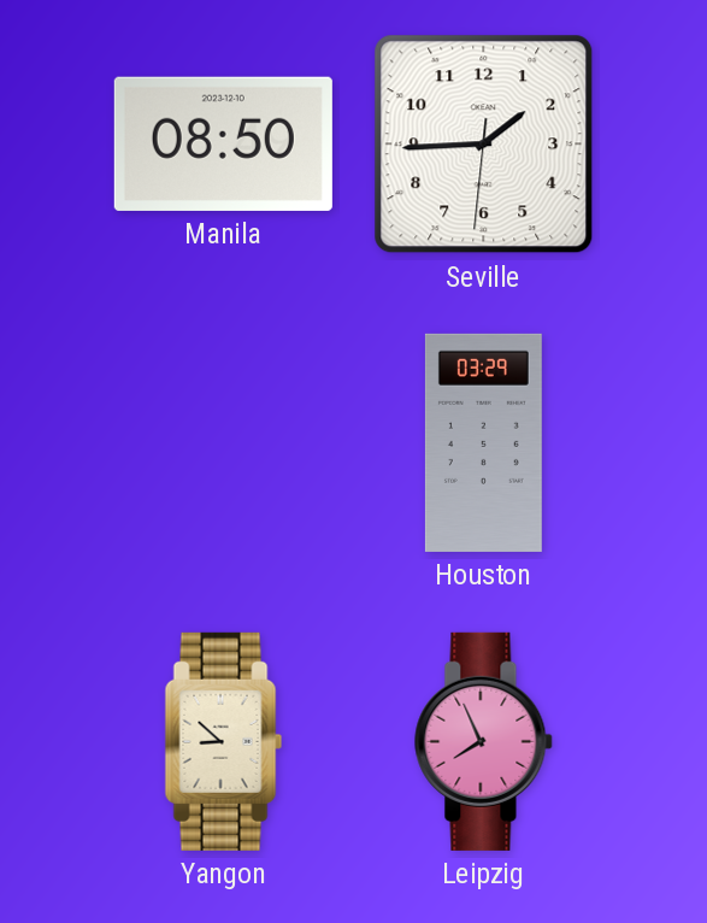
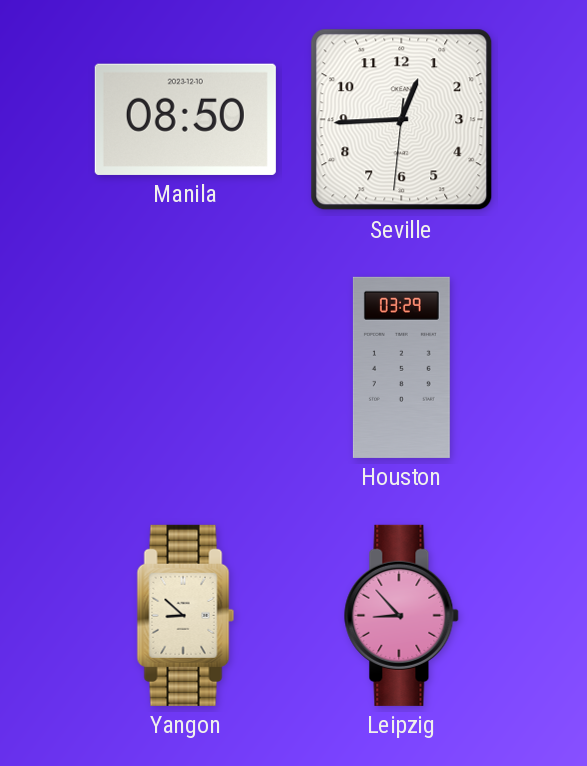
Seville: 1:44 -> 12:44
Leipzig: 7:56 -> 8:53
